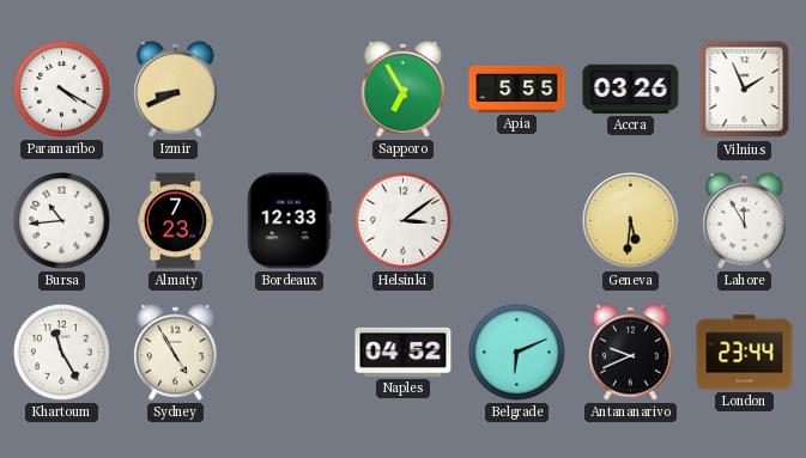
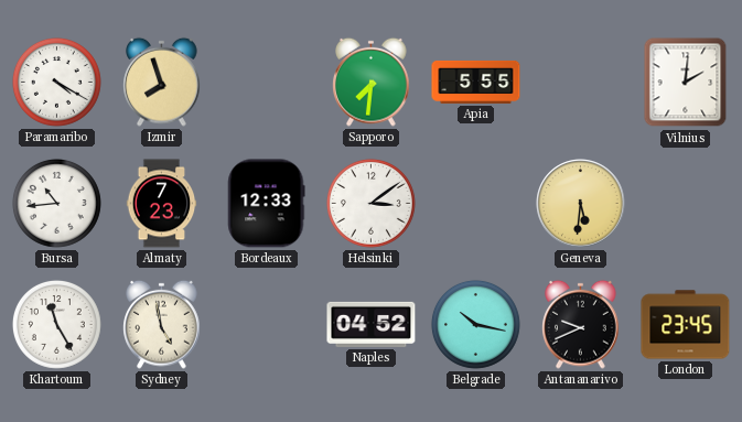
Izmir: 8:41 -> 7:57
Sapporo: 6:55 -> 7:31
Accra: 03:26 -> none
Vilnius: 1:56 -> 2:01
Lahore: 11:55 -> none
Sydney: 4:55 -> 4:58
Belgrade: 6:11 -> 10:17
London: 23:44 -> 23:45
